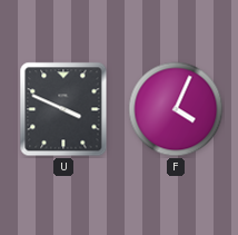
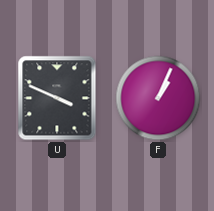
F: 4:04 -> 1:04
